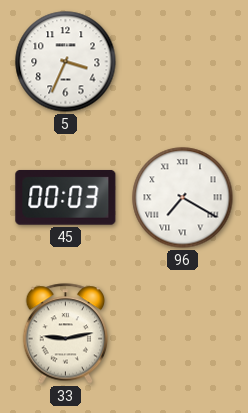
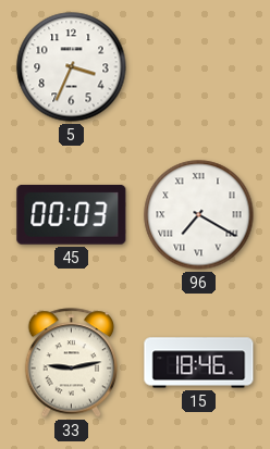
15: none -> 18:46
